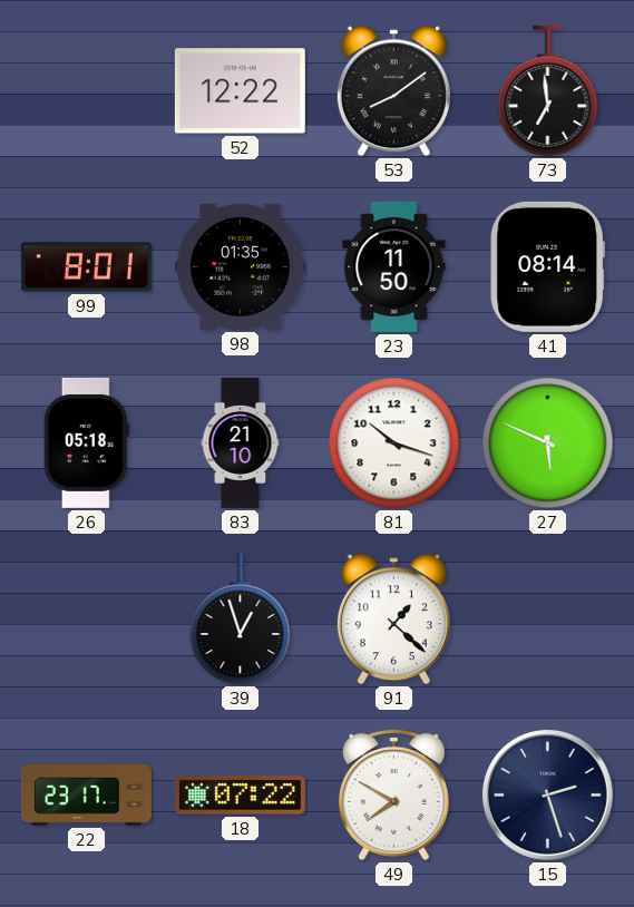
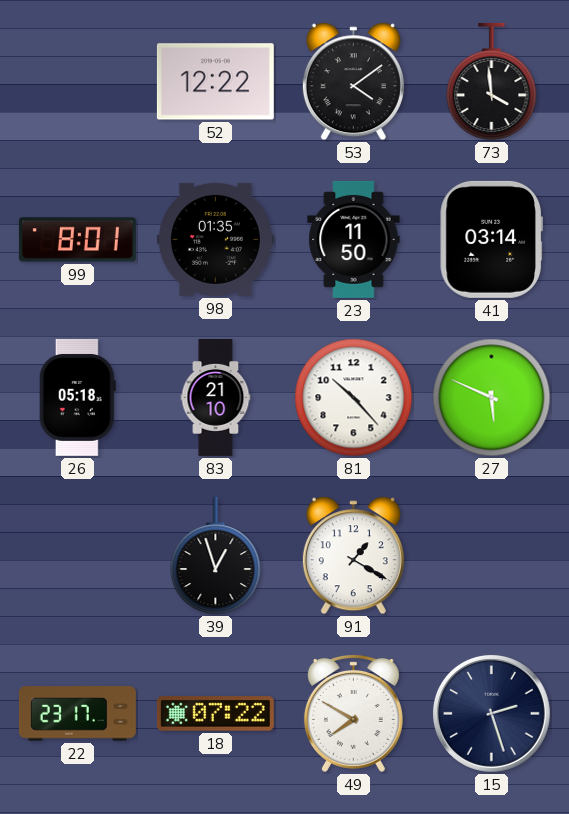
53: 8:09 -> 4:09
73: 6:59 -> 3:59
41: 08:14 -> 03:14
81: 10:18 -> 10:23
91: 1:22 -> 1:20
